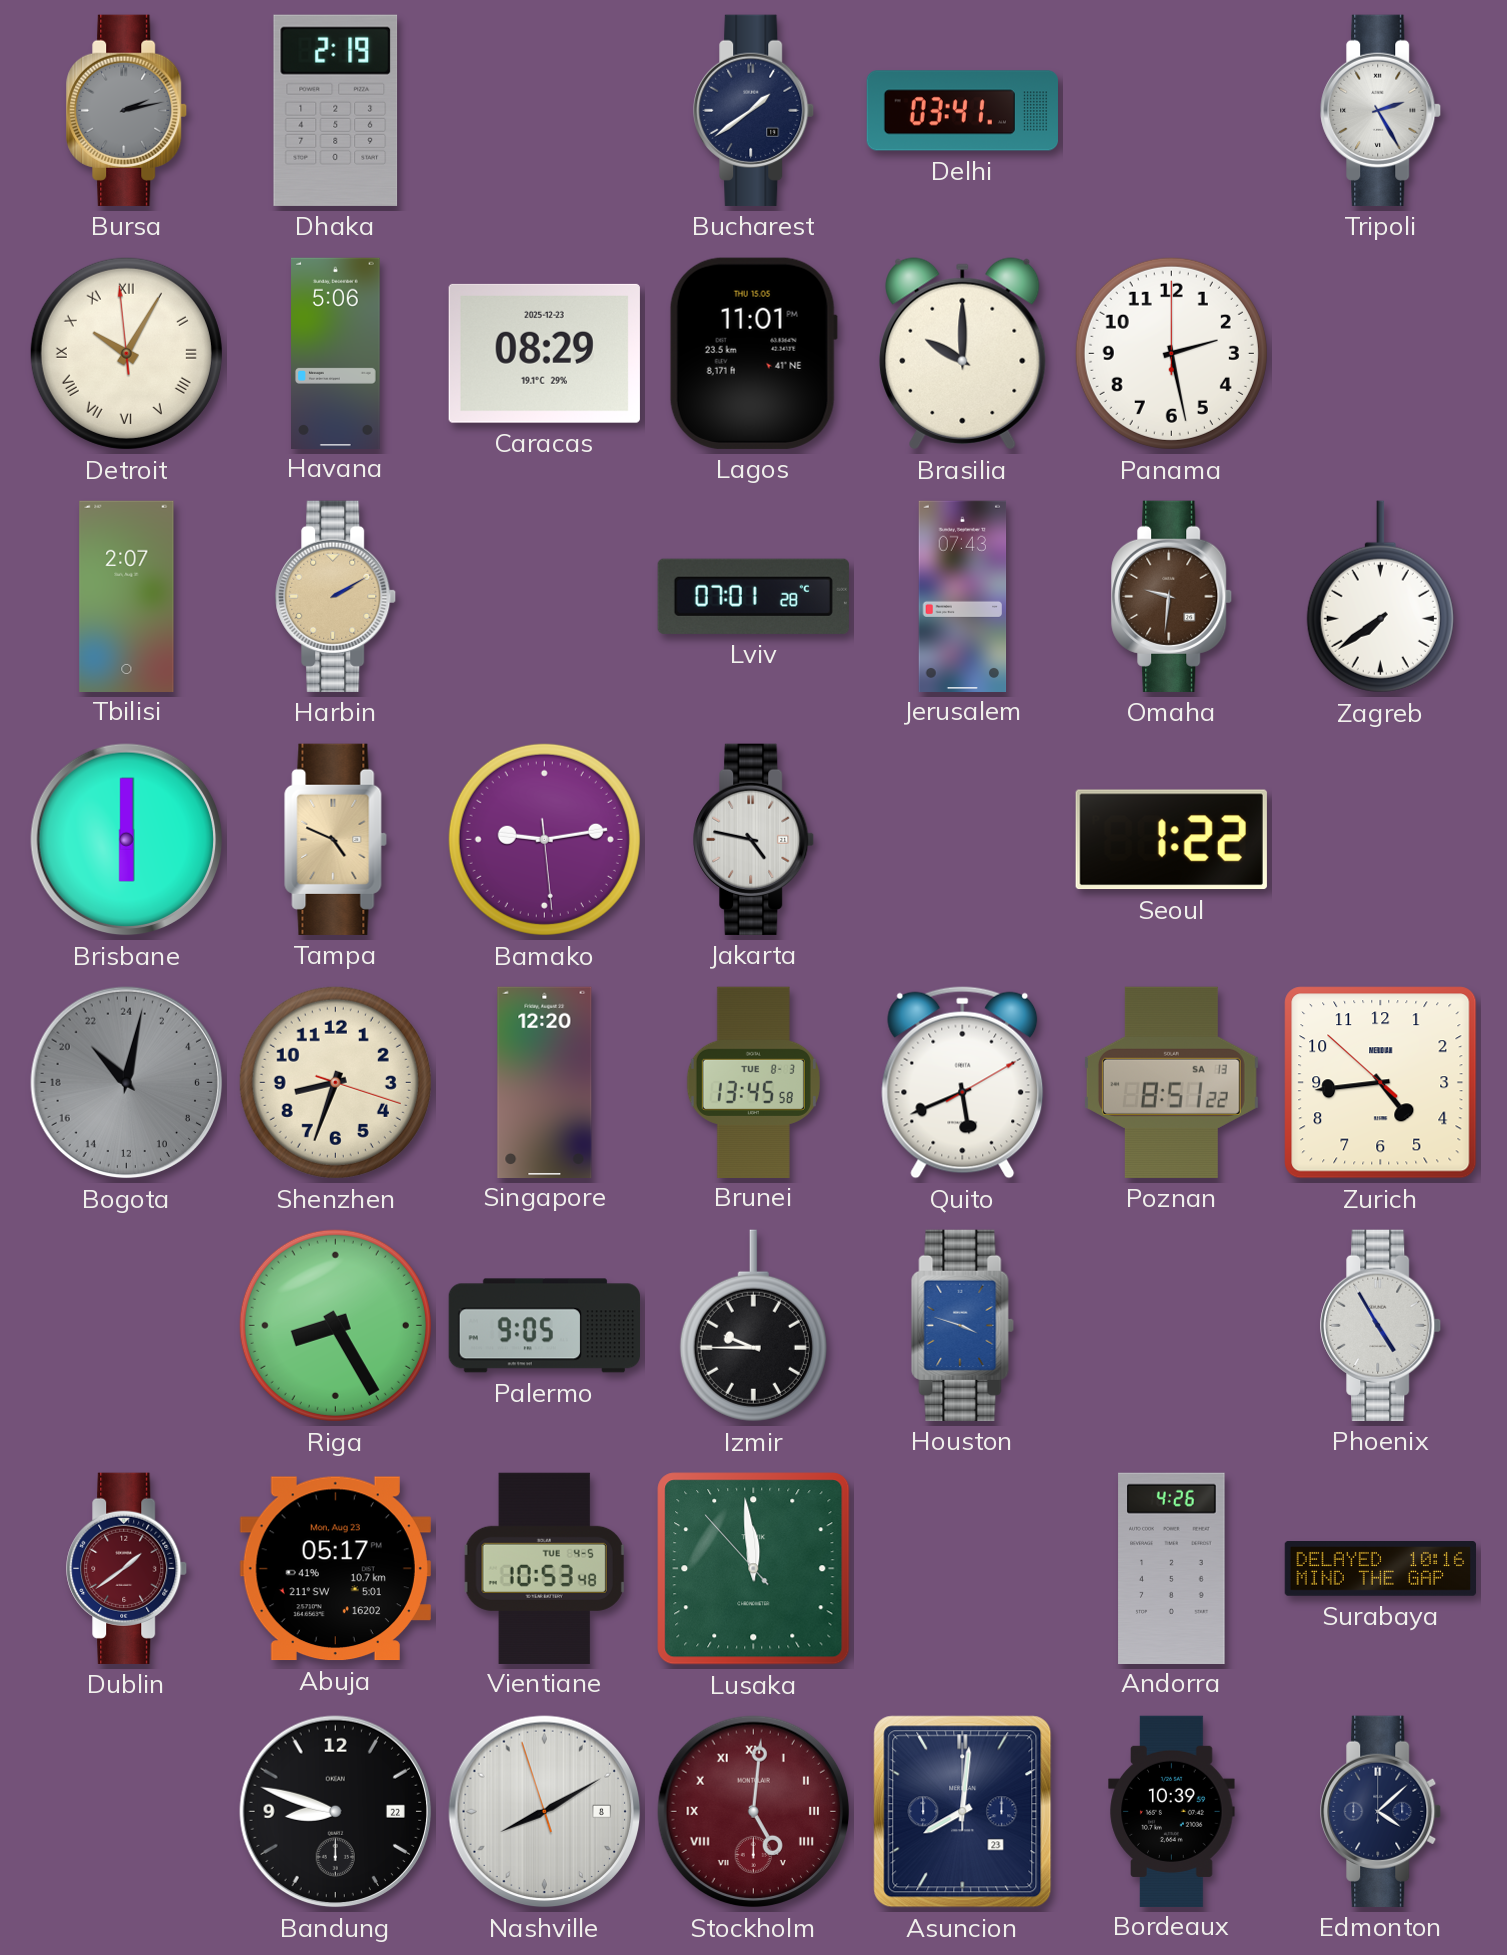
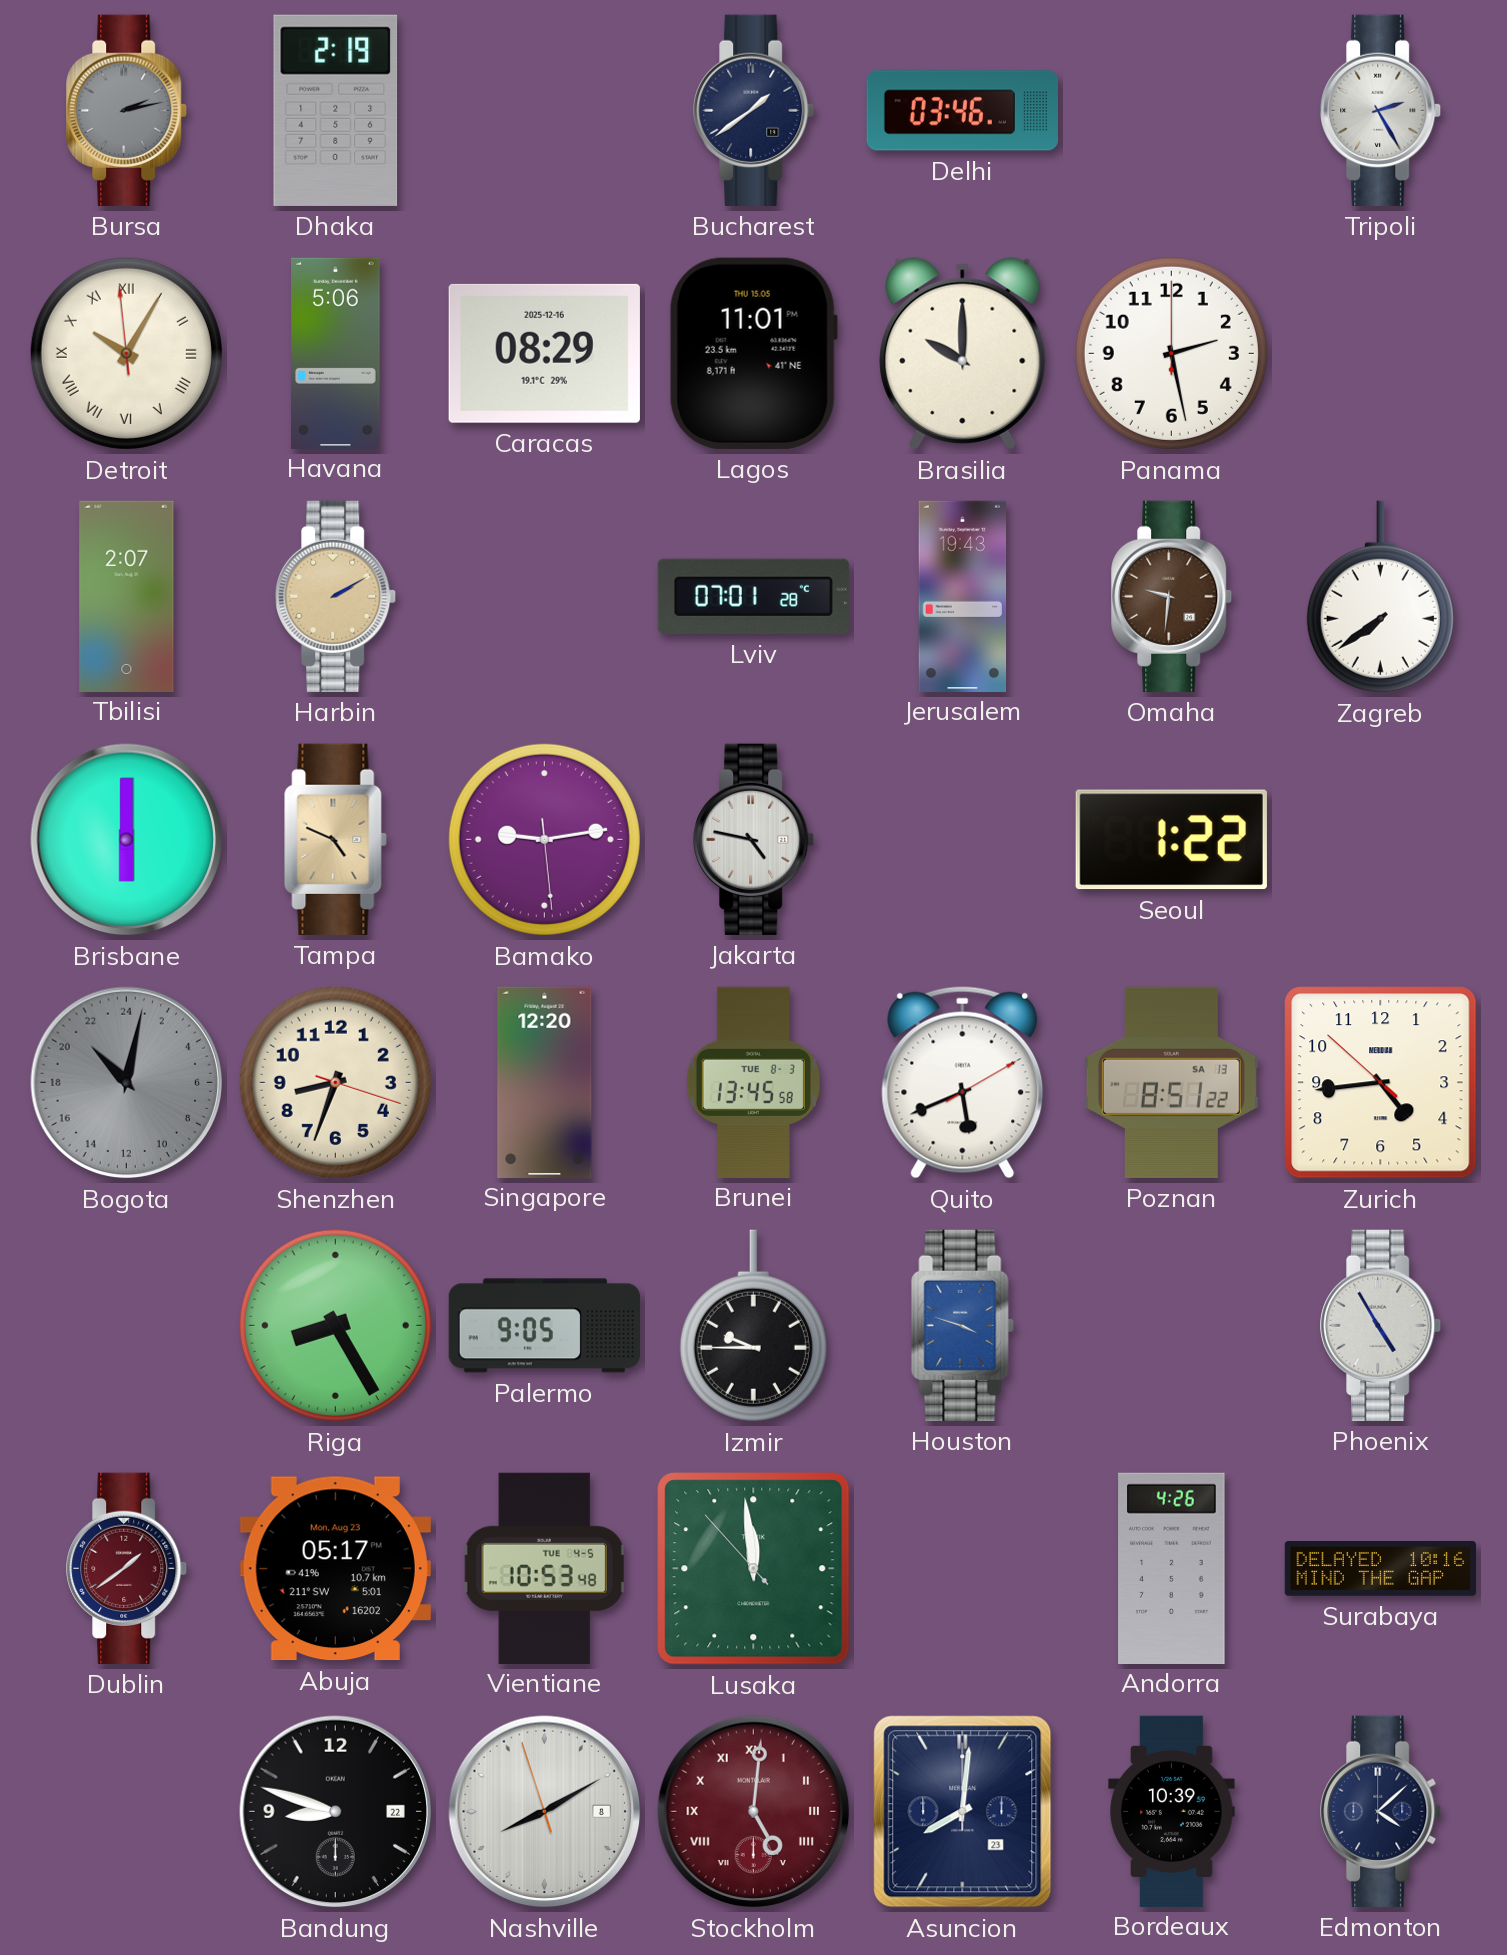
Delhi: 03:41 -> 03:46
Caracas date: 2025-12-23 -> 2025-12-16
Jerusalem: 07:43 -> 19:43
